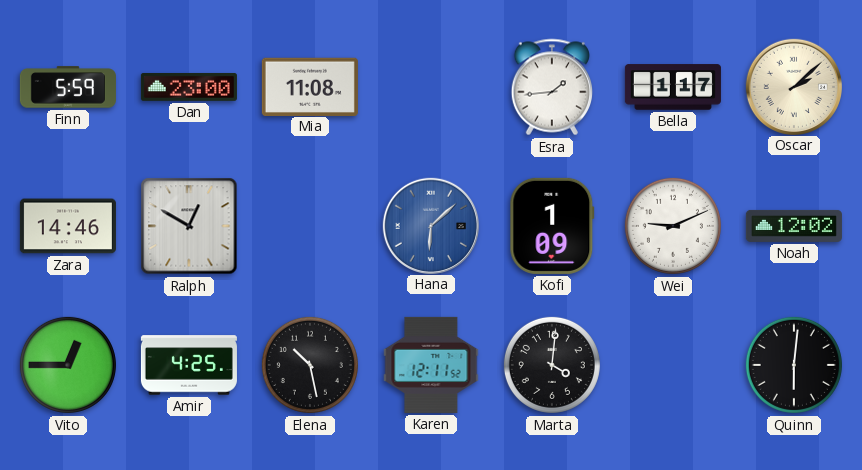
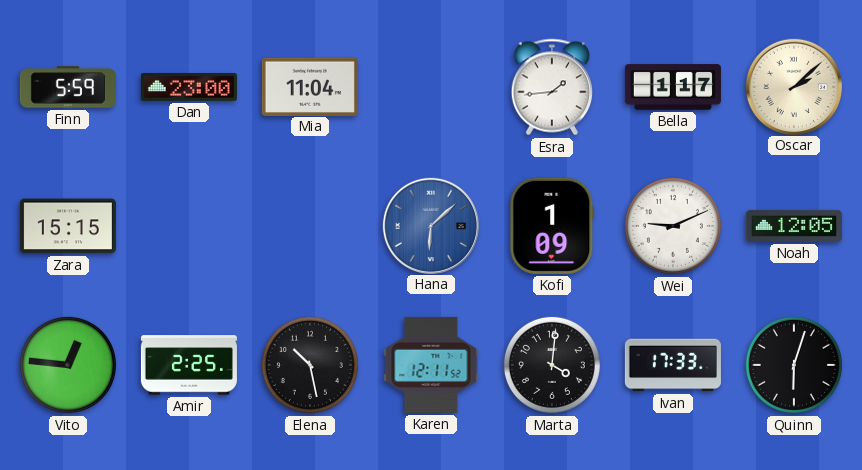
Mia: 11:08 -> 11:04
Zara: 14:46 -> 15:15
Ralph: 12:50 -> none
Noah: 12:02 -> 12:05
Vito: 12:45 -> 12:46
Amir: 4:25 -> 2:25
Ivan: none -> 17:33
Quinn: 6:01 -> 6:03
